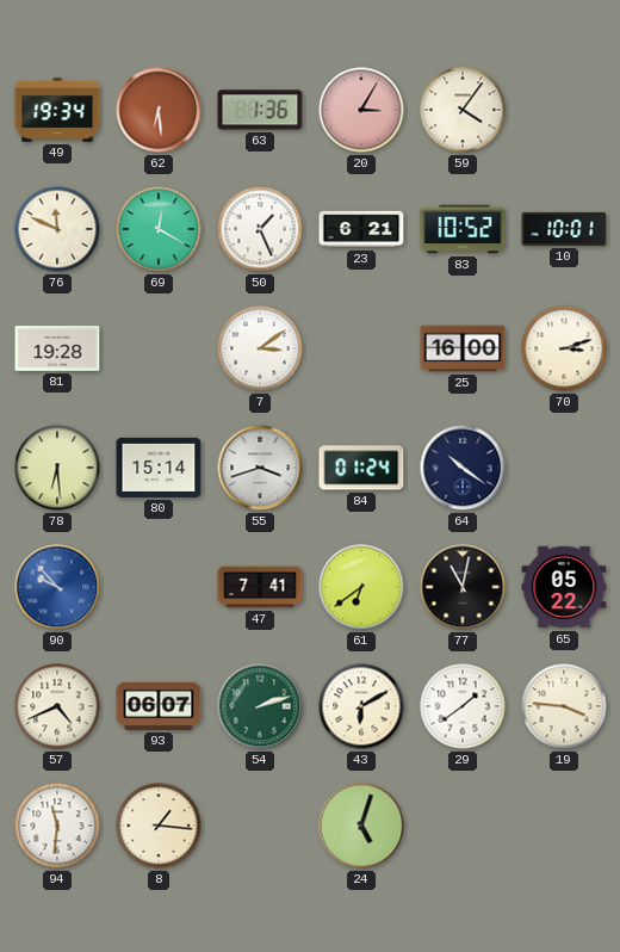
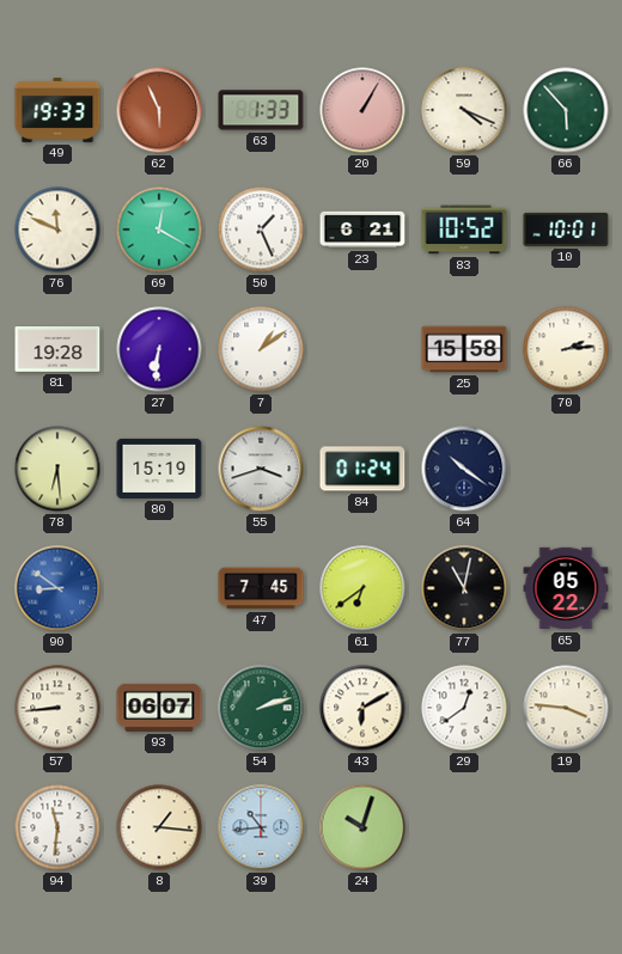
49: 19:34 -> 19:33
62: 6:29 -> 5:56
63: 1:36 -> 1:33
20: 3:05 -> 1:05
59: 4:06 -> 4:19
66: none -> 5:53
27: none -> 6:31
7: 3:09 -> 1:09
25: 16:00 -> 15:58
70: 3:12 -> 2:14
80: 15:14 -> 15:19
90: 9:53 -> 8:51
47: 7:41 -> 7:45
57: 4:41 -> 8:44
29: 1:39 -> 12:39
39: none -> 10:44
24: 5:03 -> 10:03
